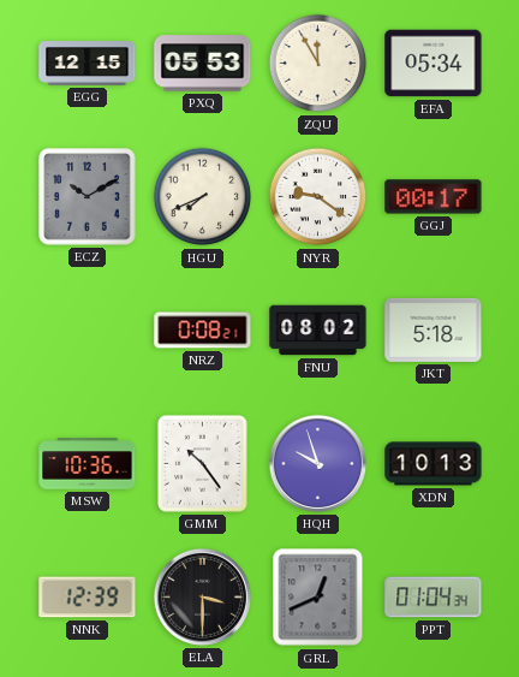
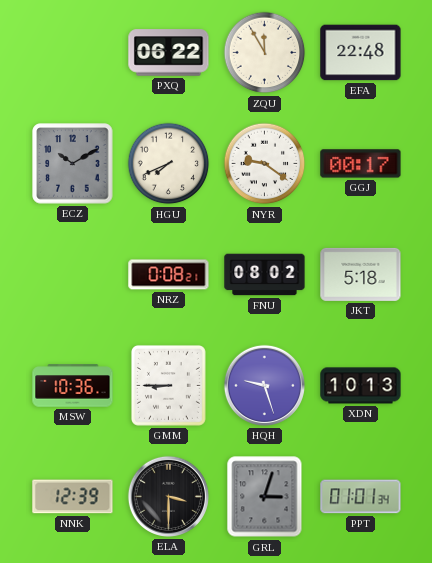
EGG: 12:15 -> none
PXQ: 05:53 -> 06:22
EFA: 05:34 -> 22:48
GMM: 10:24 -> 8:45
HQH: 9:57 -> 9:27
GRL: 12:41 -> 3:03
PPT: 01:04 -> 01:01
